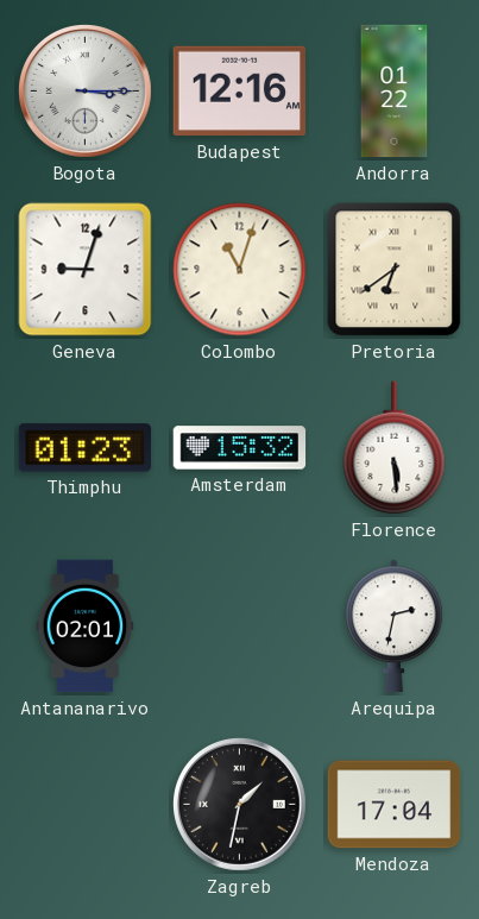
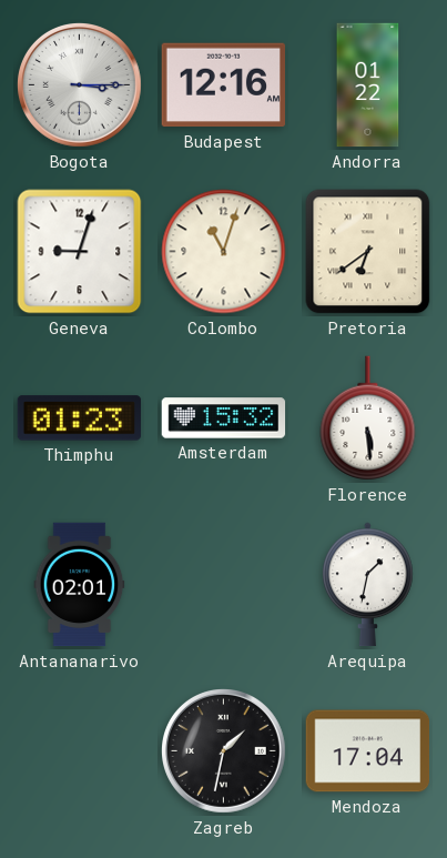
Arequipa: 2:32 -> 1:32
